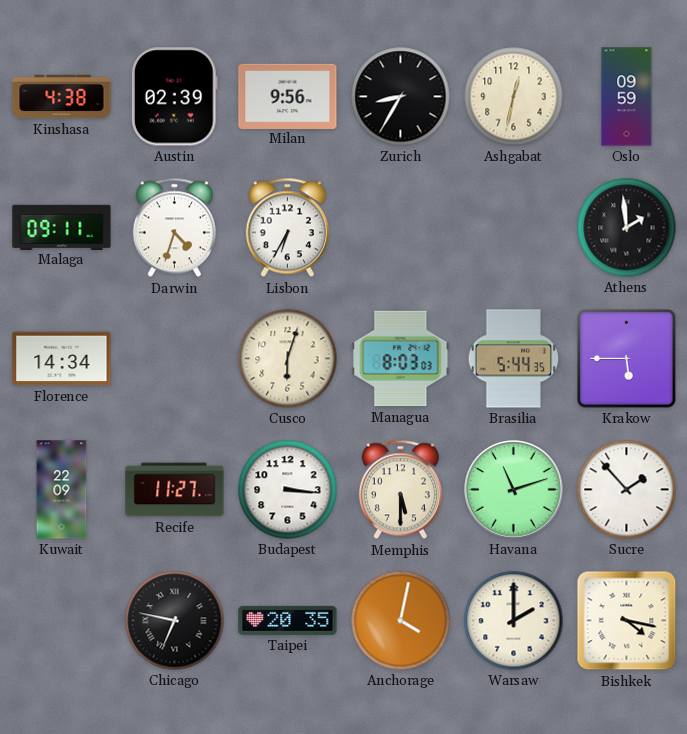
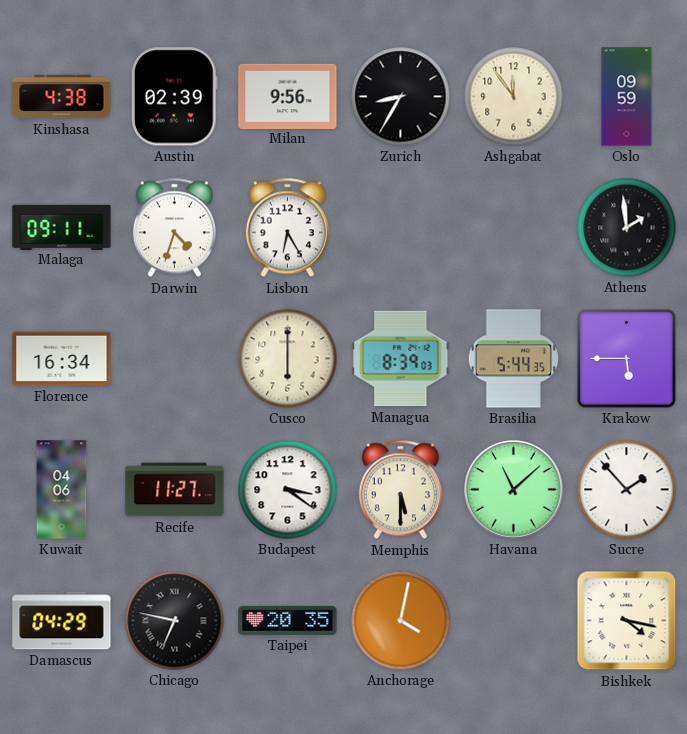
Ashgabat: 12:32 -> 11:54
Lisbon: 6:35 -> 6:25
Florence: 14:34 -> 16:34
Cusco: 6:03 -> 6:00
Managua: 8:03 -> 8:39
Kuwait: 22:09 -> 04:06
Budapest: 3:16 -> 3:21
Havana: 11:12 -> 11:08
Damascus: none -> 04:29
Warsaw: 2:00 -> none
